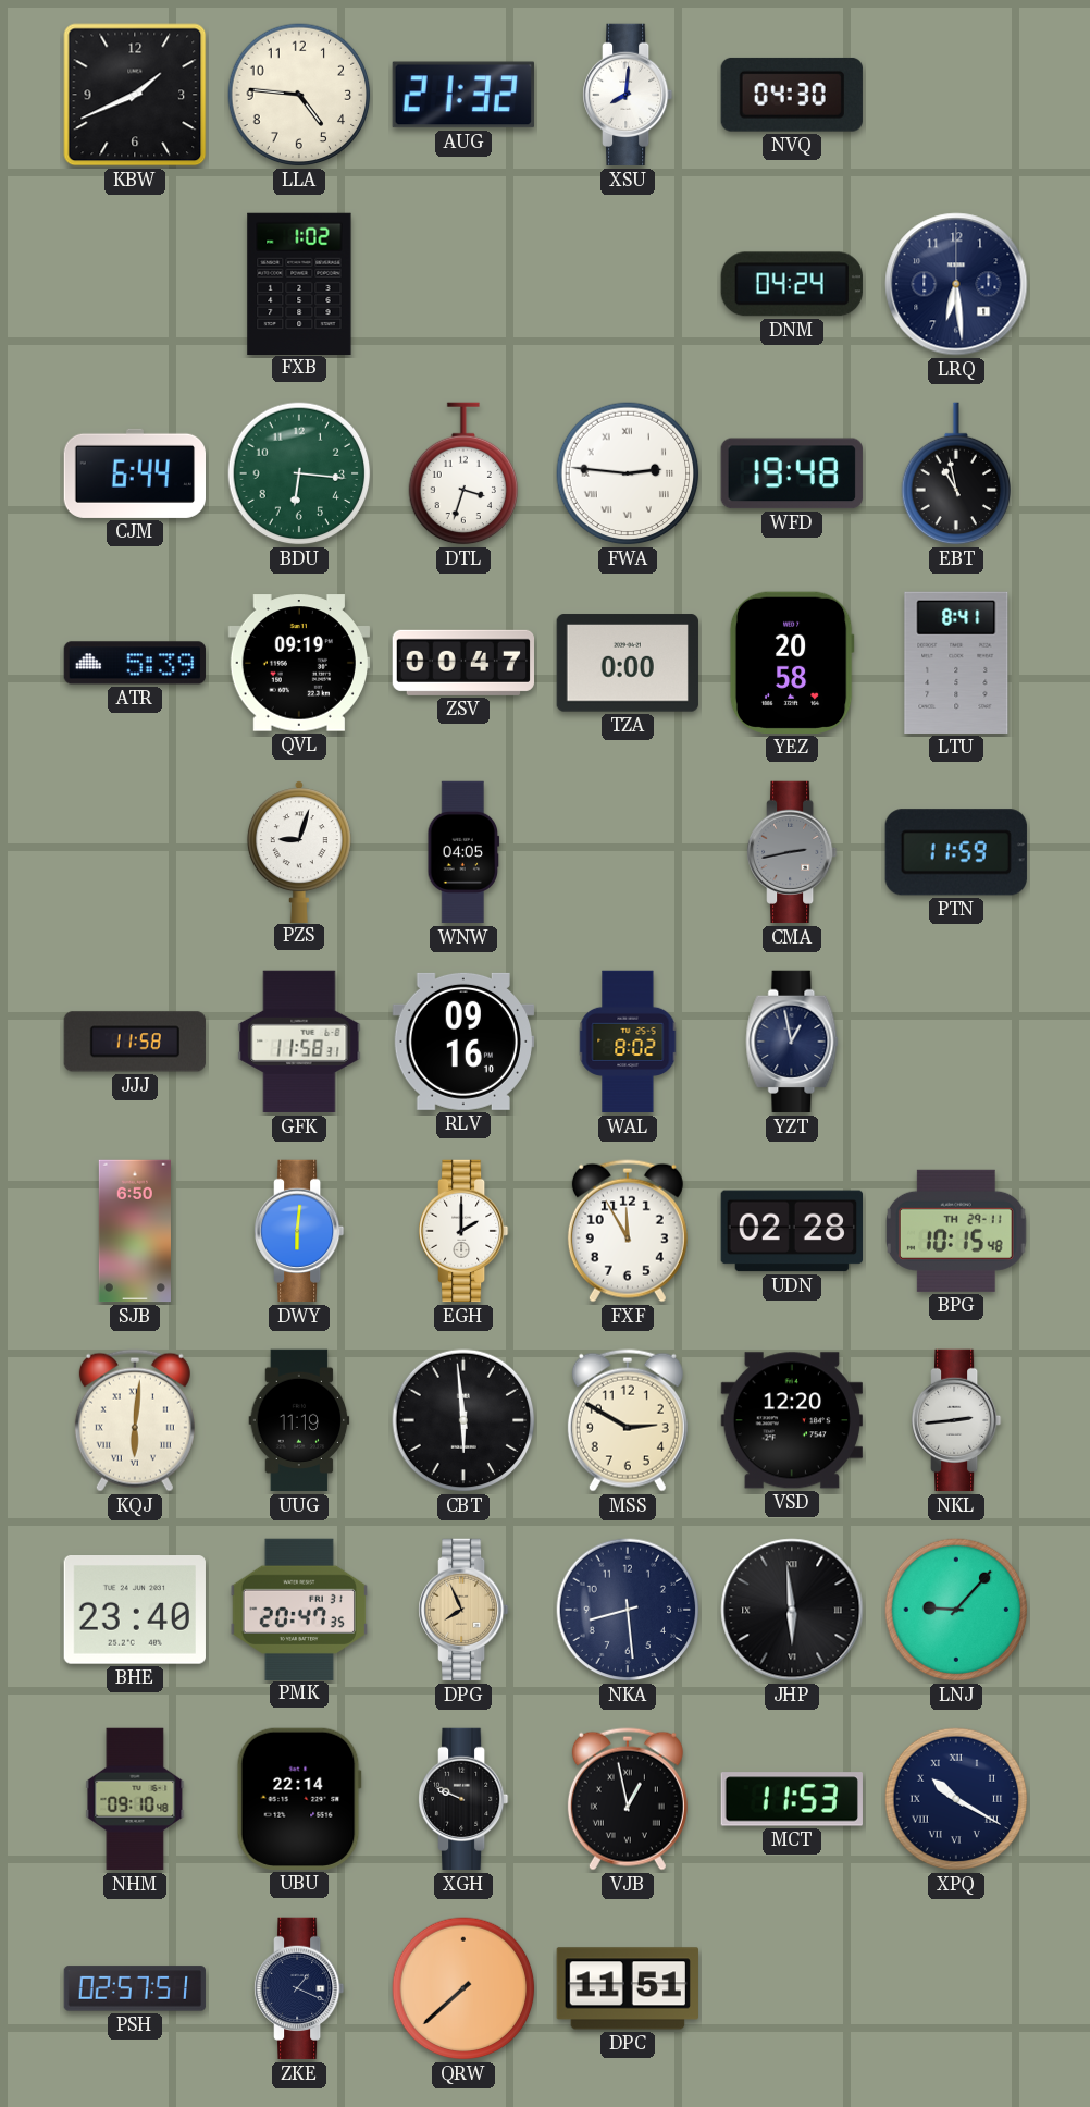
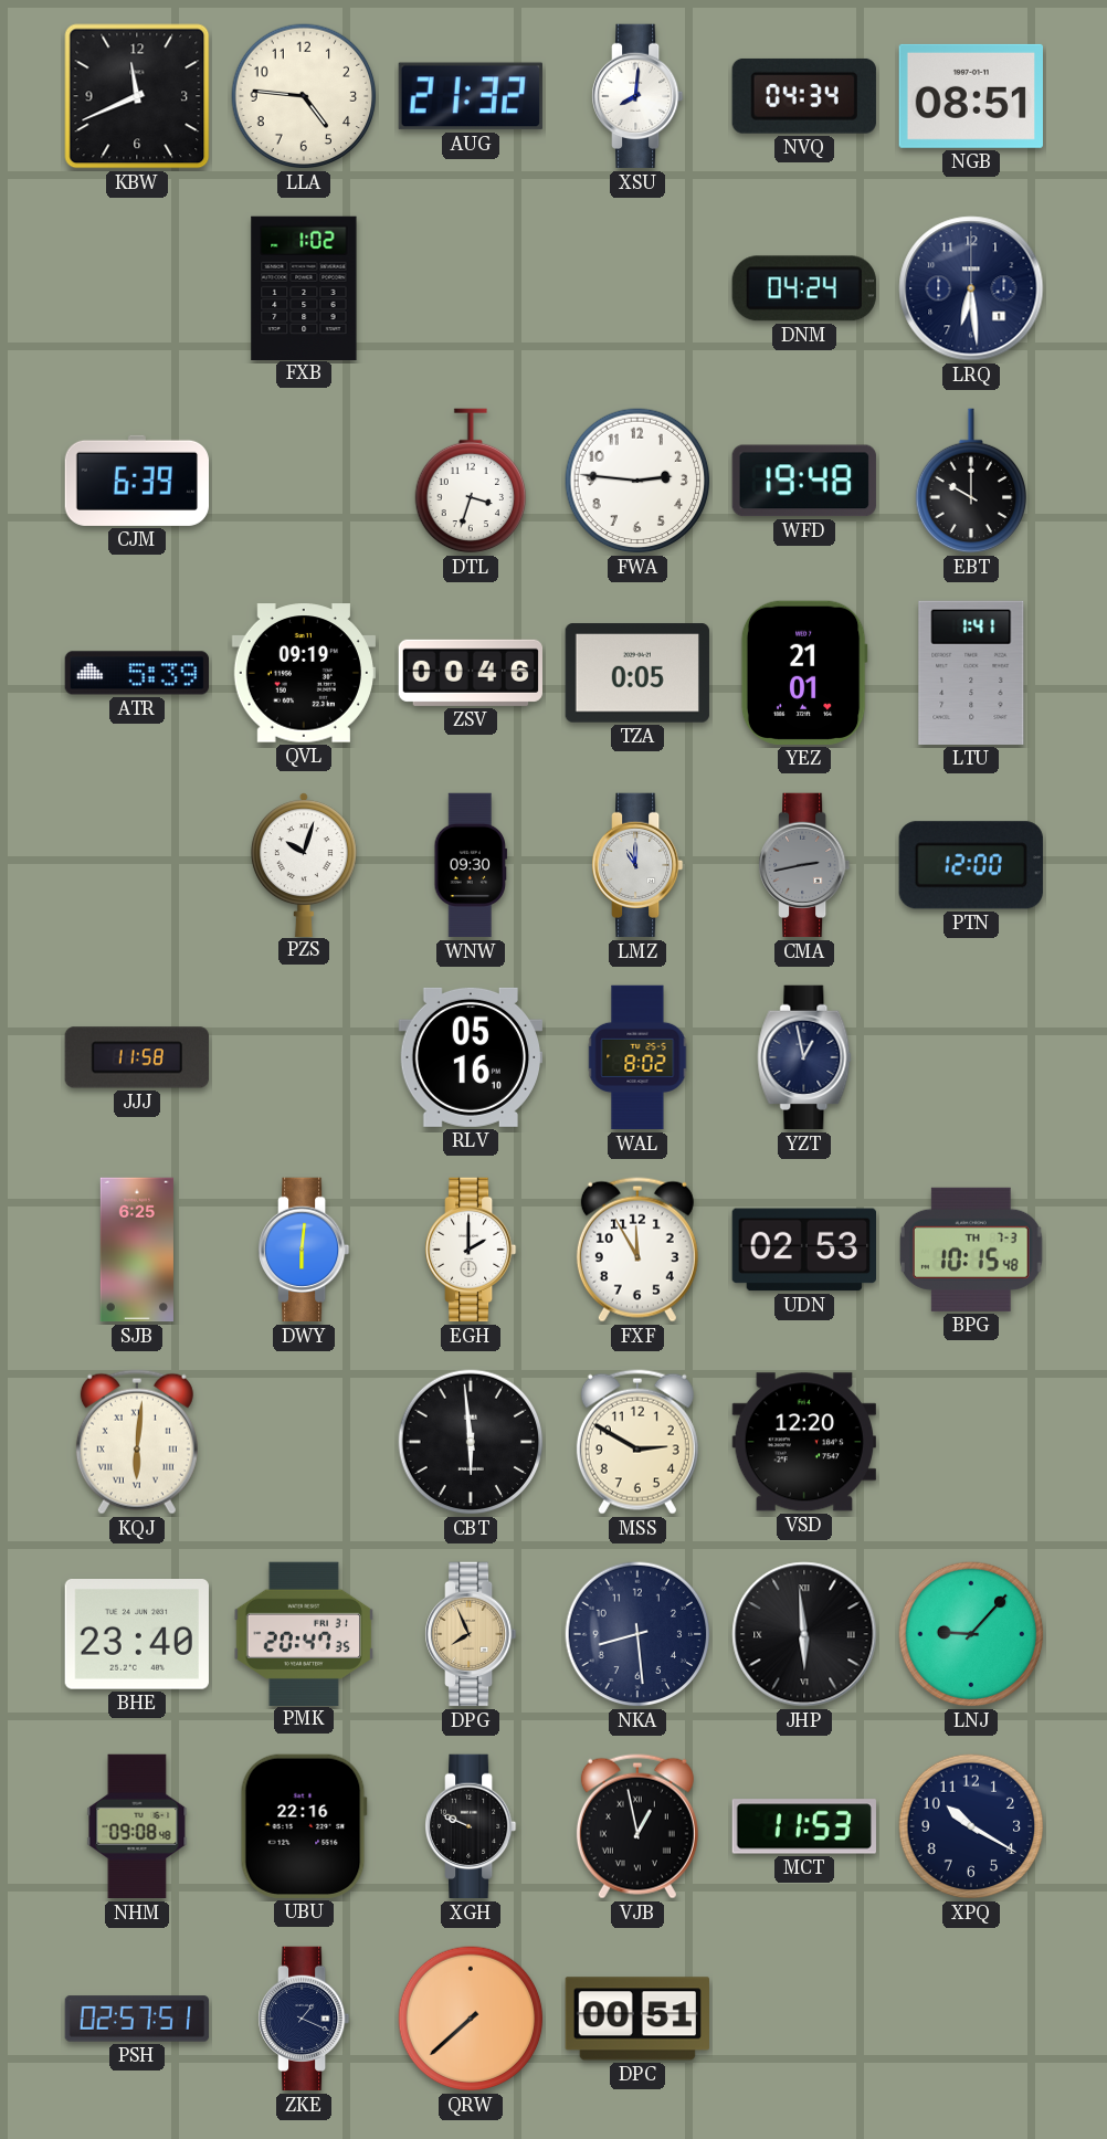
KBW: 1:41 -> 11:41
NVQ: 04:30 -> 04:34
NGB: none -> 08:51
CJM: 6:44 -> 6:39
BDU: 6:16 -> none
FWA numerals: Roman -> Arabic
EBT: 10:58 -> 10:00
ZSV: 00:47 -> 00:46
TZA: 0:00 -> 0:05
YEZ: 20:58 -> 21:01
LTU: 8:41 -> 1:41
PZS: 9:03 -> 10:03
WNW: 04:05 -> 09:30
LMZ: none -> 11:00
PTN: 11:59 -> 12:00
GFK: 11:58 -> none
RLV: 09:16 -> 05:16
SJB: 6:50 -> 6:25
UDN: 02:28 -> 02:53
BPG date: TH 29-11 -> TH 7-3
UUG: 11:19 -> none
NKL: 2:44 -> none
NHM: 09:10 -> 09:08
UBU: 22:14 -> 22:16
XPQ numerals: Roman -> Arabic
DPC: 11:51 -> 00:51
